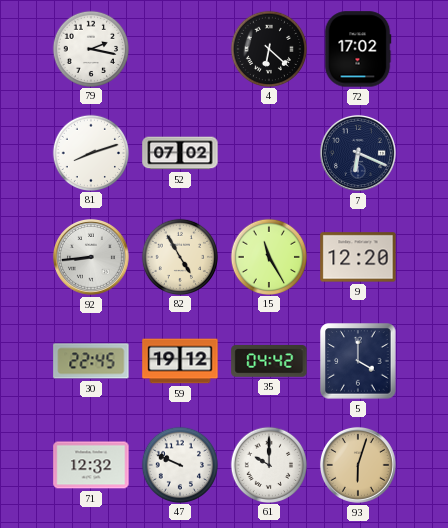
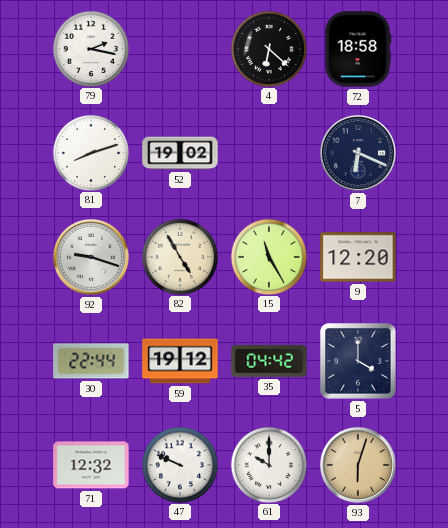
72: 17:02 -> 18:58
52: 07:02 -> 19:02
92: 8:44 -> 9:18
30: 22:45 -> 22:44
